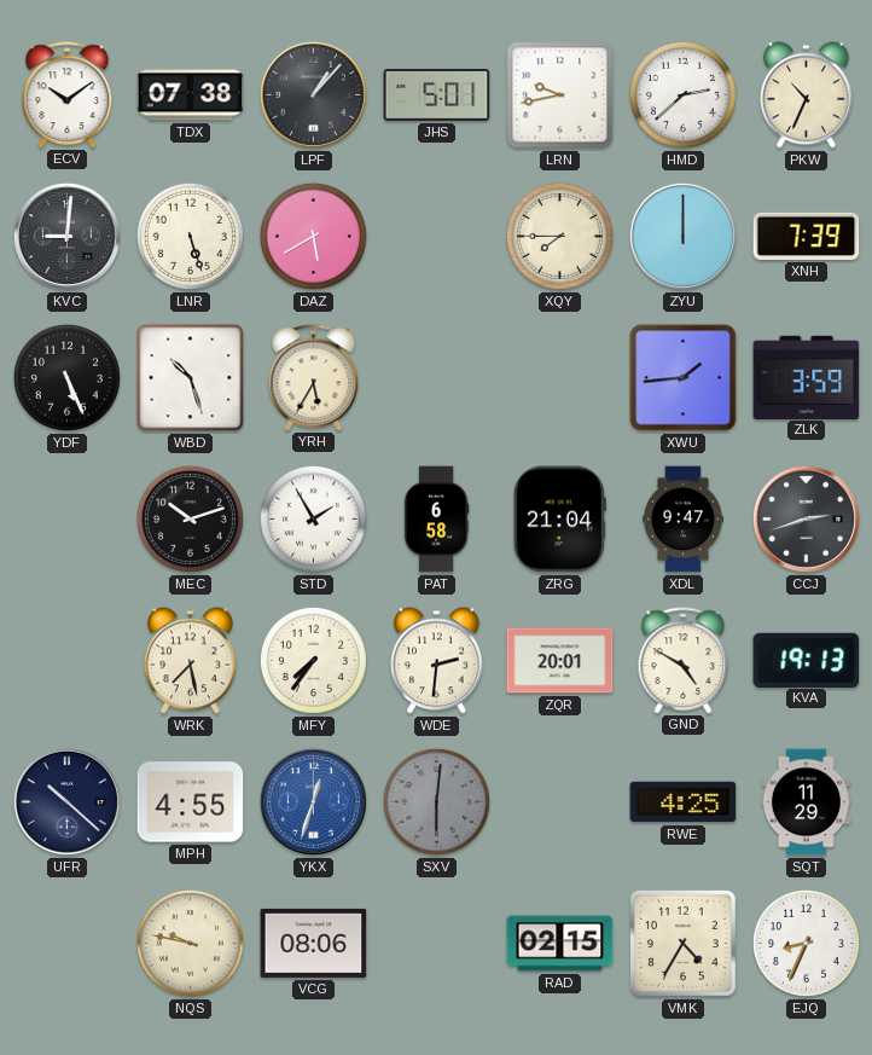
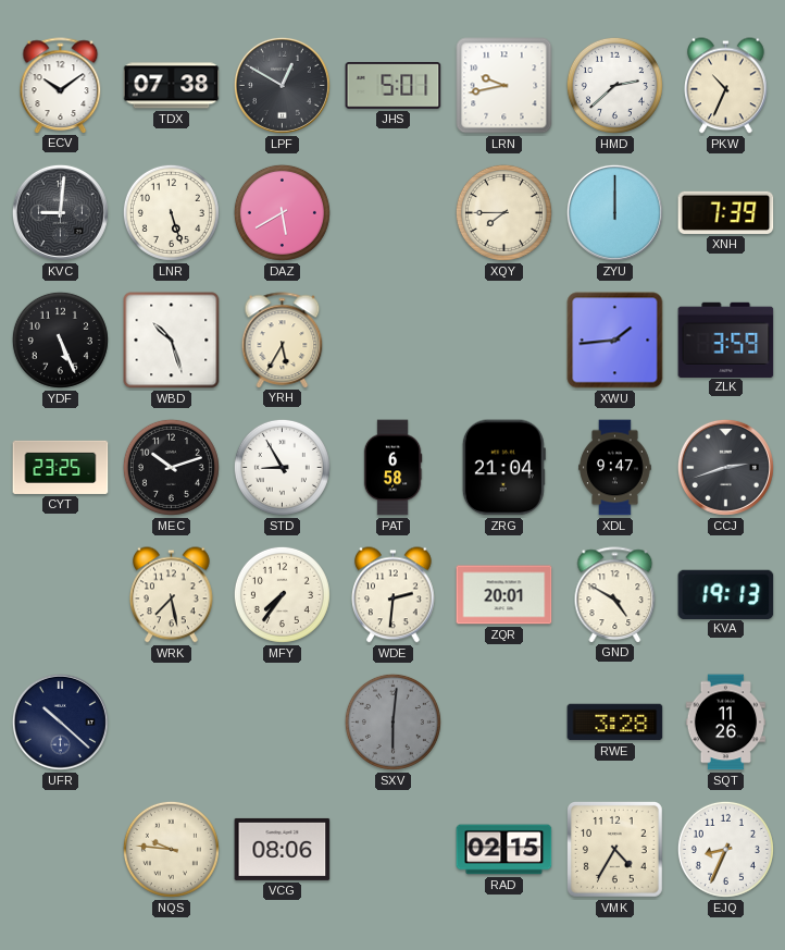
LPF: 1:07 -> 12:50
CYT: none -> 23:25
STD: 1:55 -> 8:55
MPH: 4:55 -> none
YKX: 12:33 -> none
RWE: 4:25 -> 3:28
SQT: 11:29 -> 11:26
NQS: 9:47 -> 9:46
